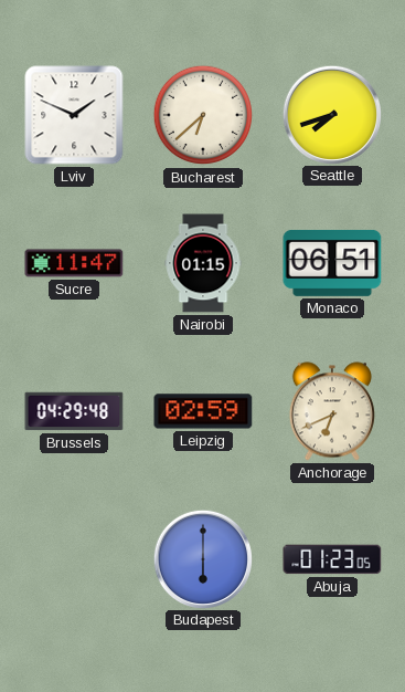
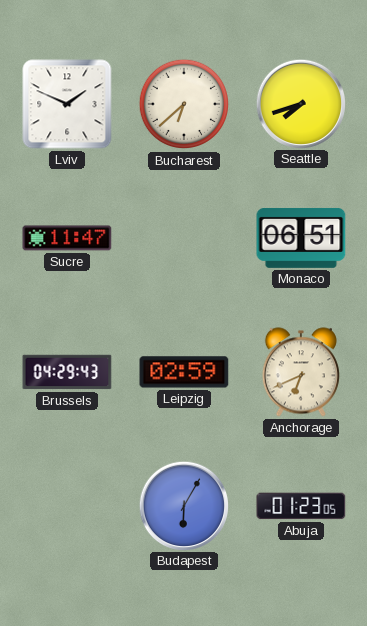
Nairobi: 01:15 -> none
Brussels: 04:29:48 -> 04:29:43
Budapest: 6:00 -> 6:05
